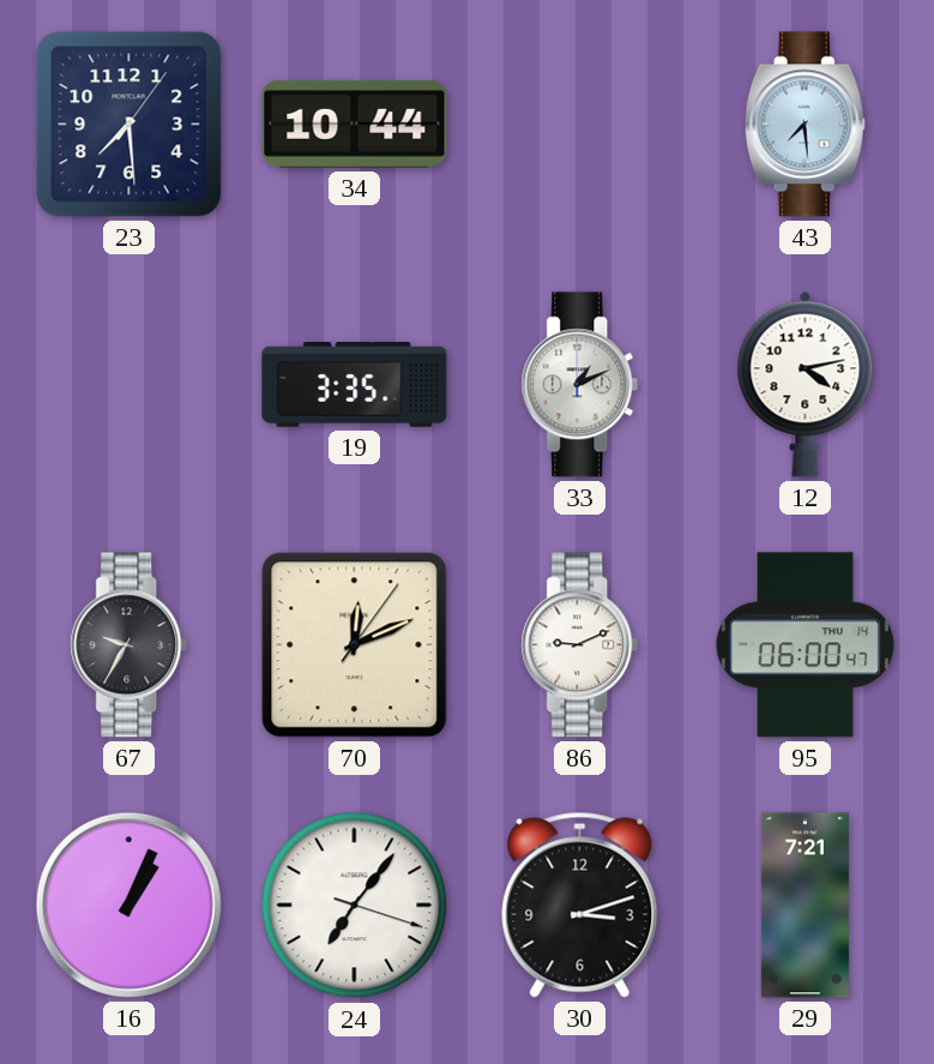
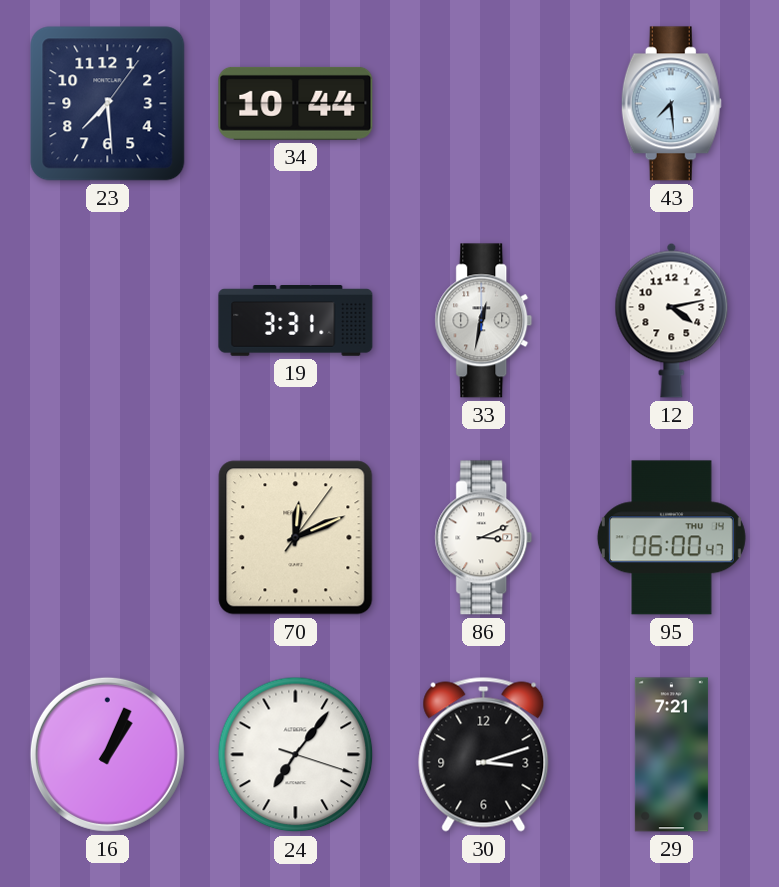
19: 3:35 -> 3:31
33: 1:11 -> 12:32
67: 9:35 -> none
86: 9:11 -> 3:11
